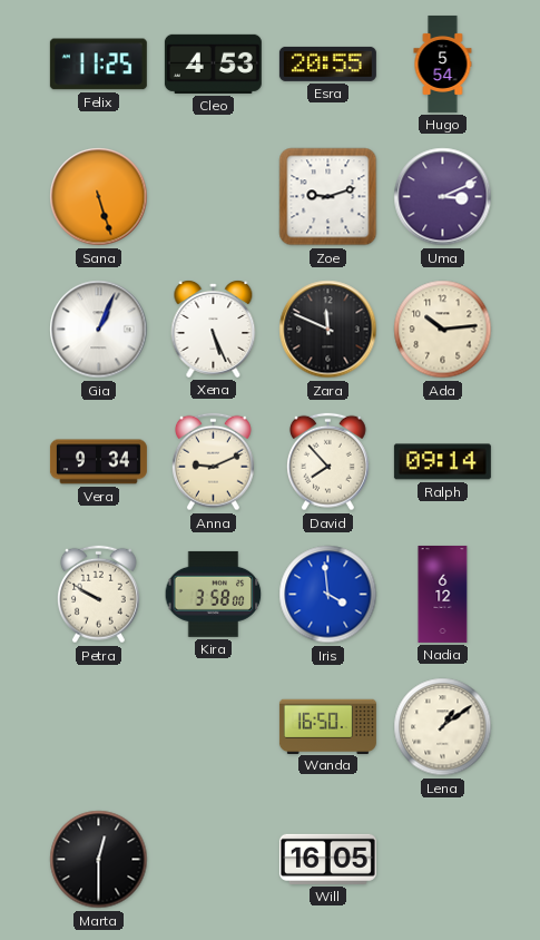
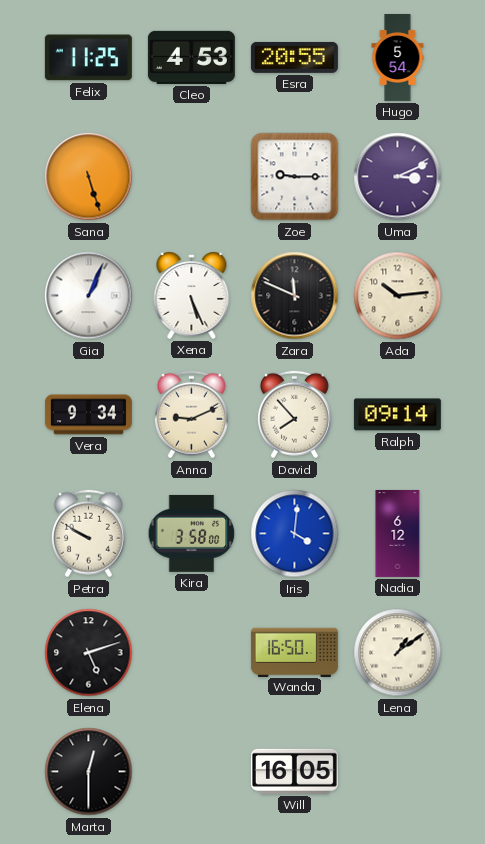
Zoe: 9:12 -> 9:15
Iris: 3:59 -> 4:01
Elena: none -> 5:12
